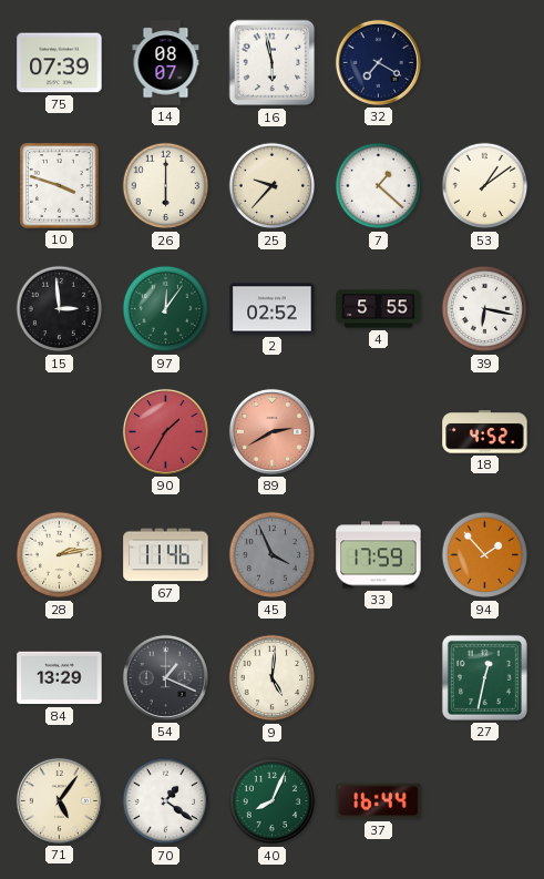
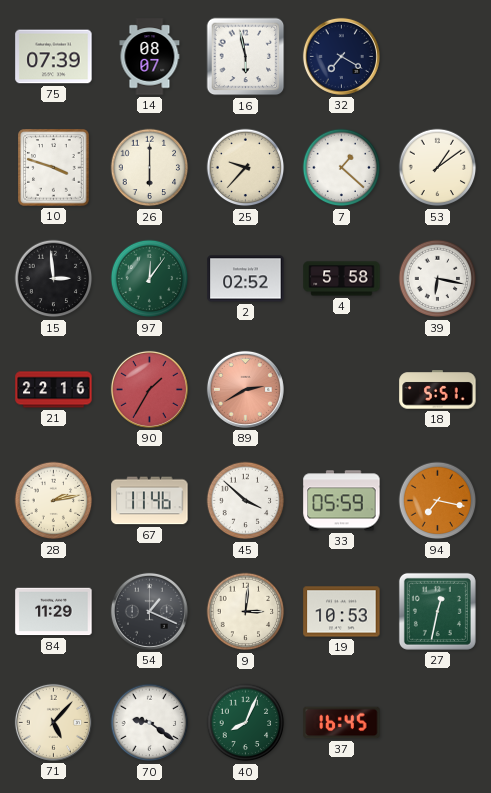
4: 5:55 -> 5:58
21: none -> 22:16
18: 4:52 -> 5:51
45: 3:56 -> 3:52
45 dial: grey -> white
33: 17:59 -> 05:59
94: 1:53 -> 7:17
84: 13:29 -> 11:29
9: 5:01 -> 3:01
19: none -> 10:53
71: 5:06 -> 5:07
70: 1:21 -> 9:21
37: 16:44 -> 16:45
